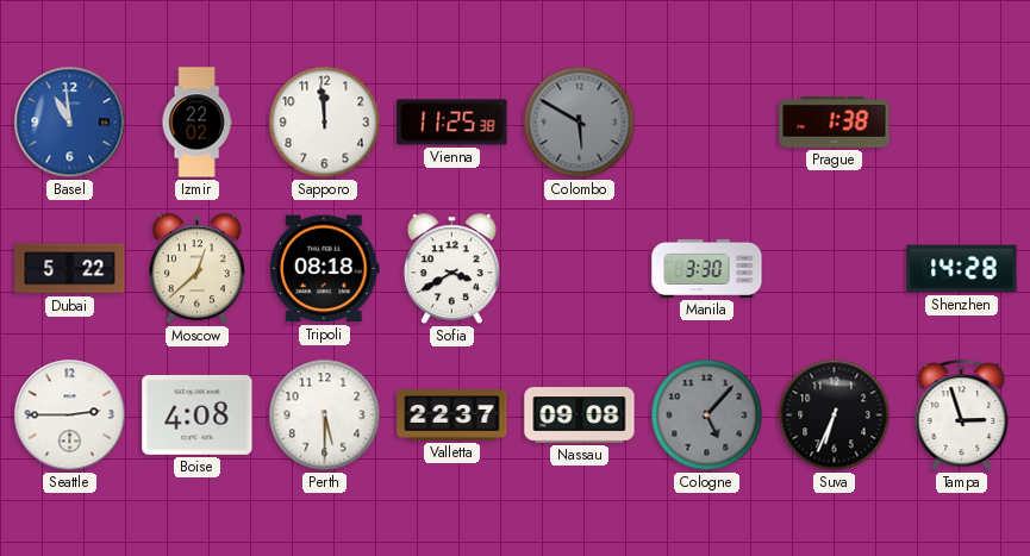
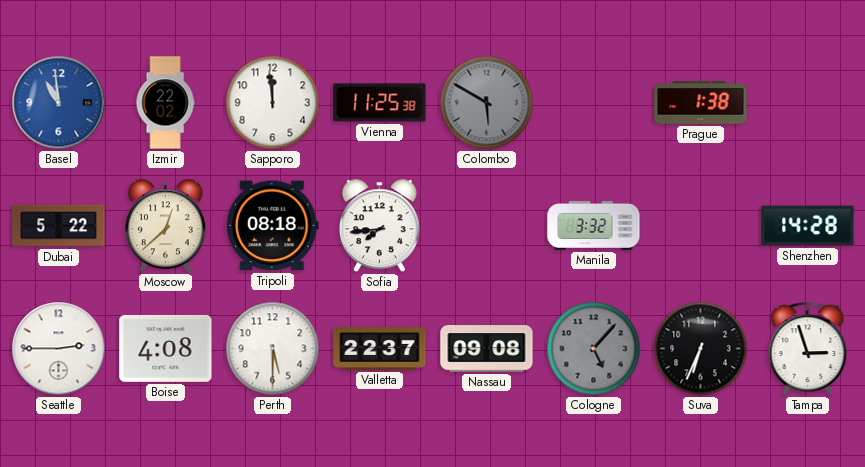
Sofia: 3:40 -> 7:44
Manila: 3:30 -> 3:32
